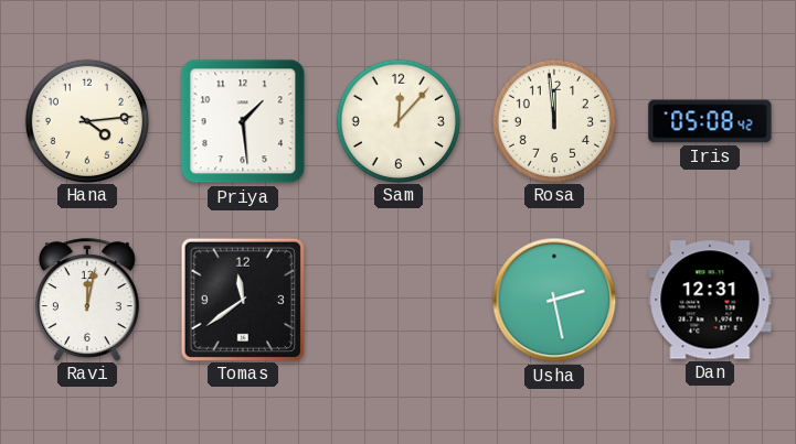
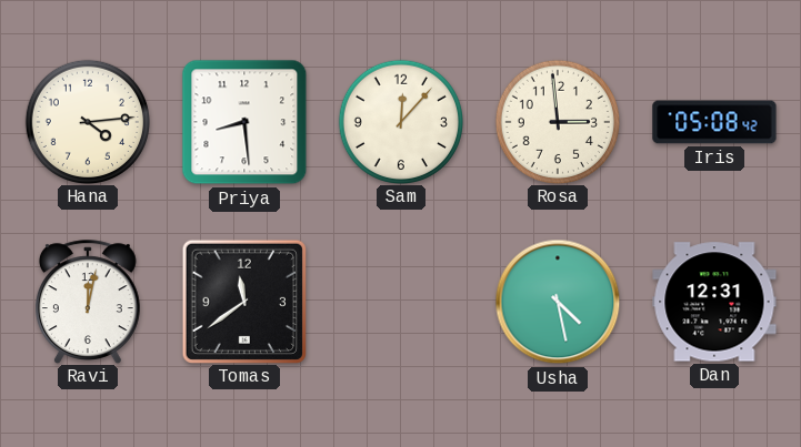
Priya: 1:29 -> 8:29
Rosa: 11:59 -> 2:59
Usha: 2:28 -> 4:28
